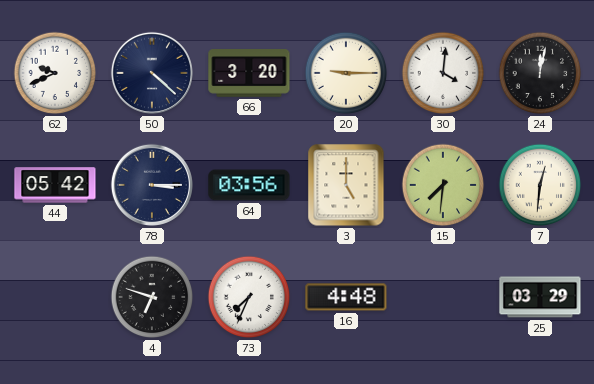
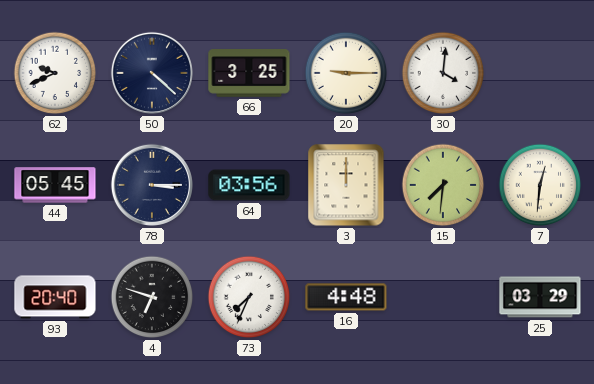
66: 3:20 -> 3:25
24: 12:02 -> none
44: 05:42 -> 05:45
3: 5:00 -> 12:00
93: none -> 20:40
